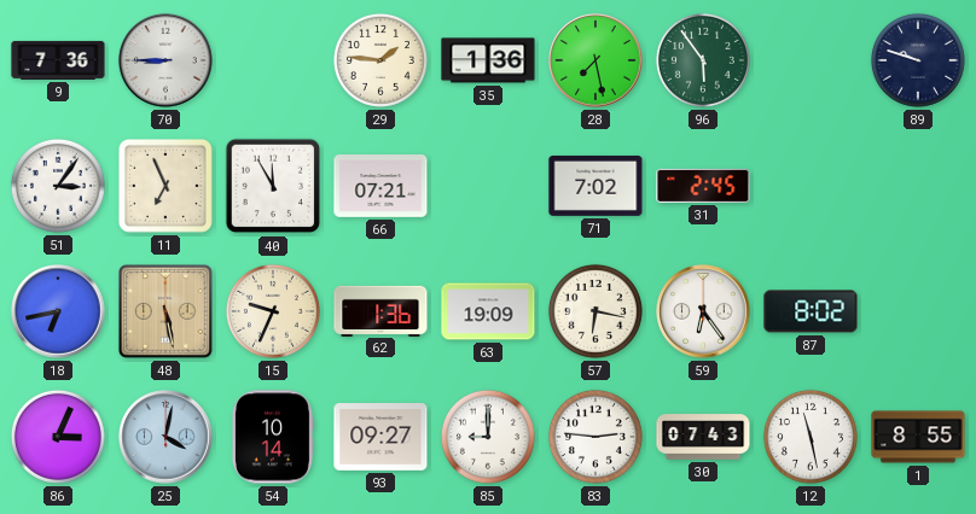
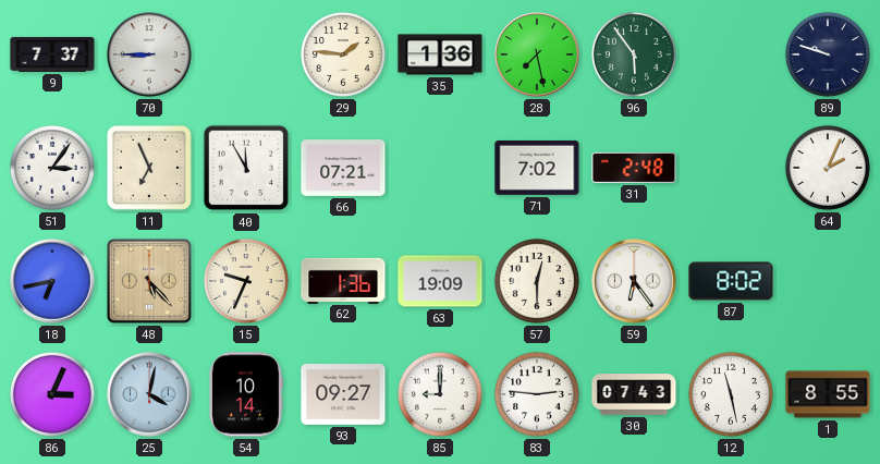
9: 7:36 -> 7:37
31: 2:45 -> 2:48
64: none -> 2:04
48: 5:28 -> 5:23
57: 6:17 -> 12:30
